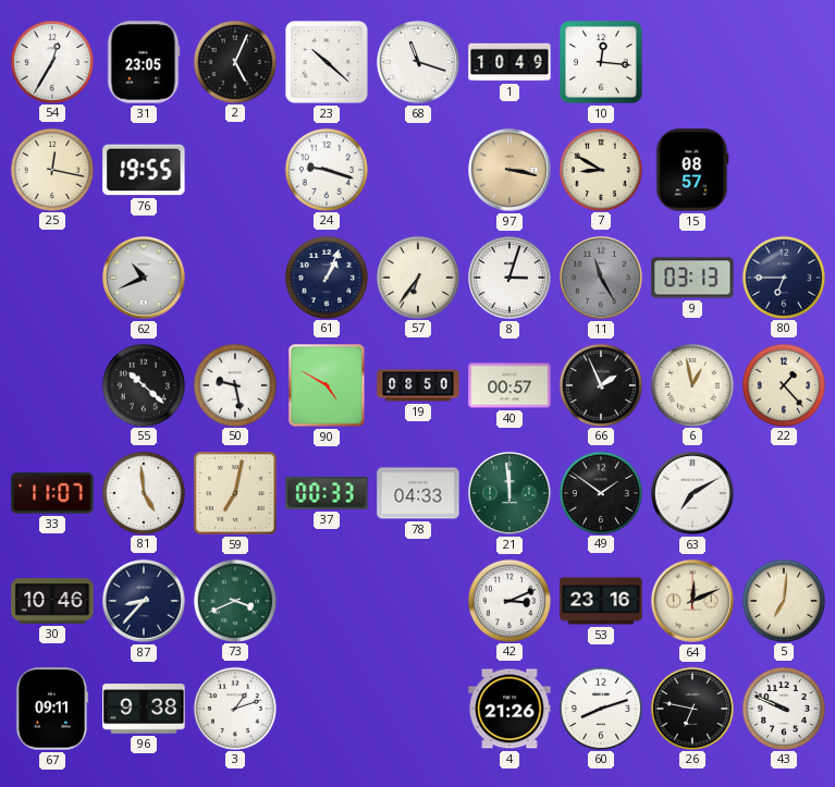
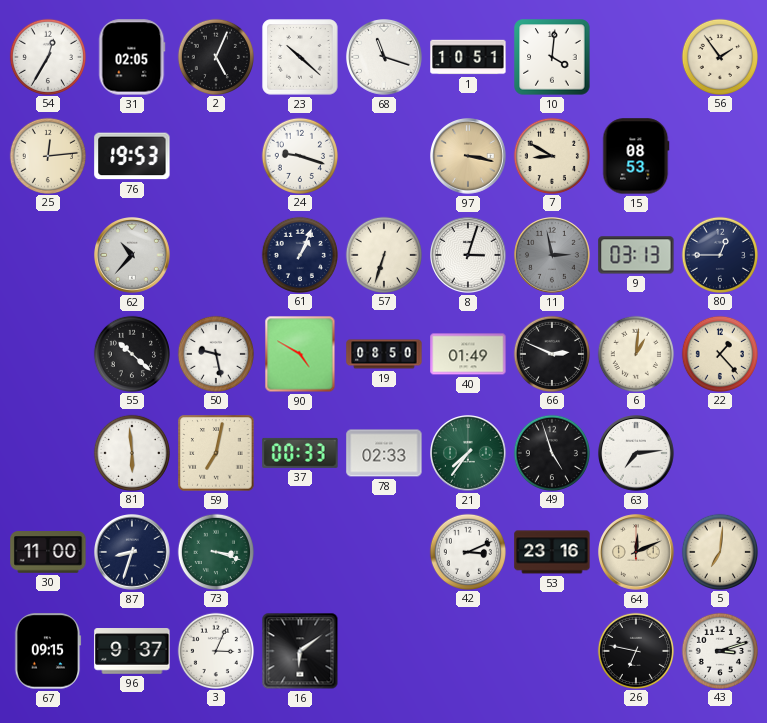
31: 23:05 -> 02:05
1: 10:49 -> 10:51
10: 12:16 -> 4:01
56: none -> 1:54
25: 12:17 -> 12:14
76: 19:55 -> 19:53
15: 08:57 -> 08:53
62: 10:41 -> 10:37
57: 6:36 -> 6:33
11: 11:25 -> 2:58
80: 6:45 -> 12:45
40: 00:57 -> 01:49
66: 1:56 -> 2:49
6: 12:58 -> 1:01
33: 11:07 -> none
81: 4:59 -> 5:59
78: 04:33 -> 02:33
21: 11:59 -> 7:36
49: 1:51 -> 4:57
63: 7:10 -> 7:14
30: 10:46 -> 11:00
87: 8:37 -> 8:33
73: 3:41 -> 3:18
67: 09:11 -> 09:15
96: 9:38 -> 9:37
3: 1:12 -> 3:04
16: none -> 6:09
4: 21:26 -> none
60: 8:12 -> none
43: 9:49 -> 3:12
